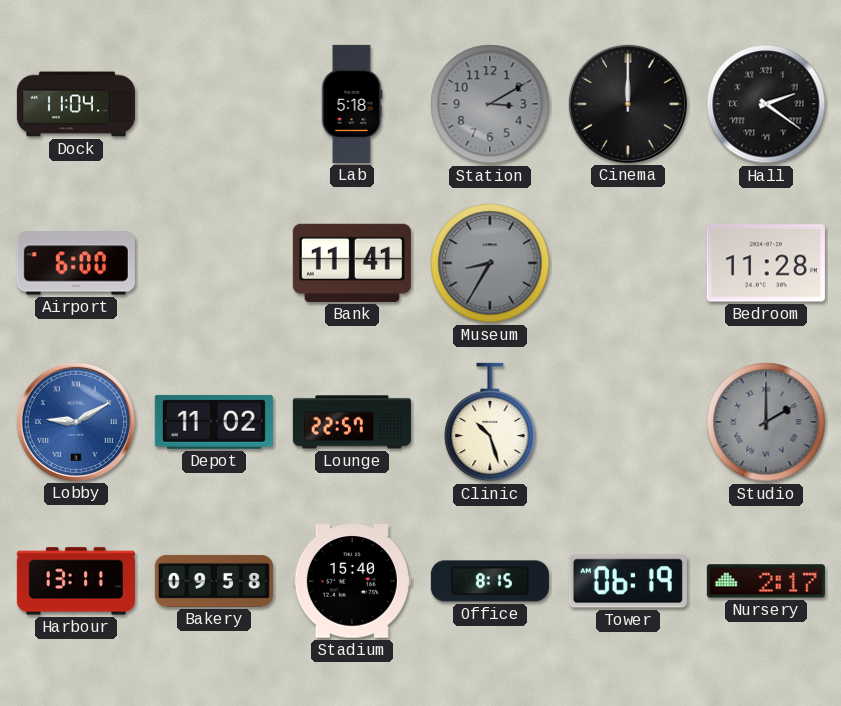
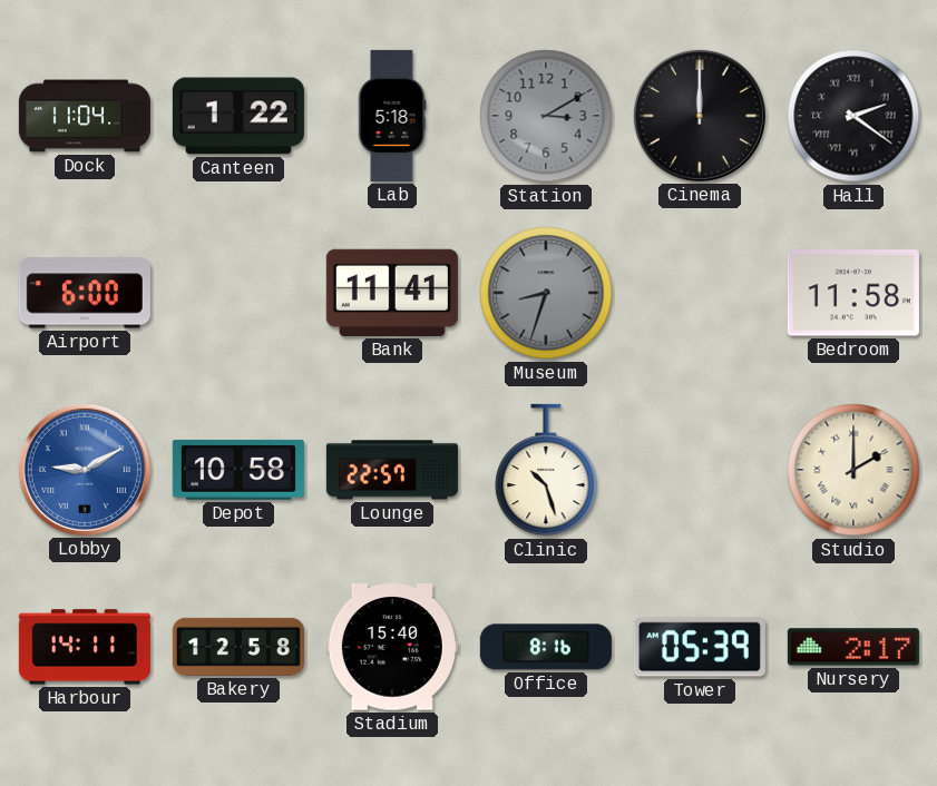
Canteen: none -> 1:22
Museum: 8:35 -> 8:33
Bedroom: 11:28 -> 11:58
Depot: 11:02 -> 10:58
Studio dial: grey -> cream
Harbour: 13:11 -> 14:11
Bakery: 09:58 -> 12:58
Office: 8:15 -> 8:16
Tower: 06:19 -> 05:39
